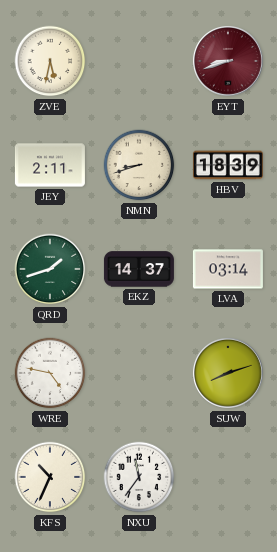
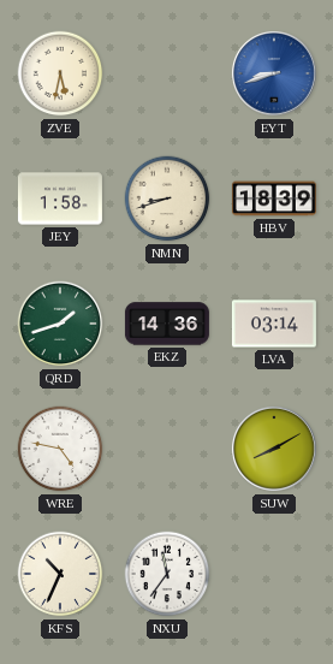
EYT dial: burgundy -> blue
JEY: 2:11 -> 1:58
EKZ: 14:37 -> 14:36
SUW: 8:12 -> 8:10
